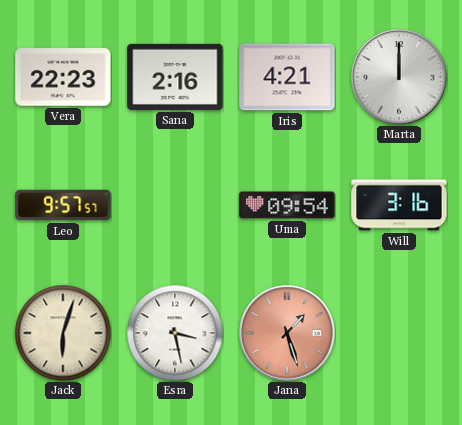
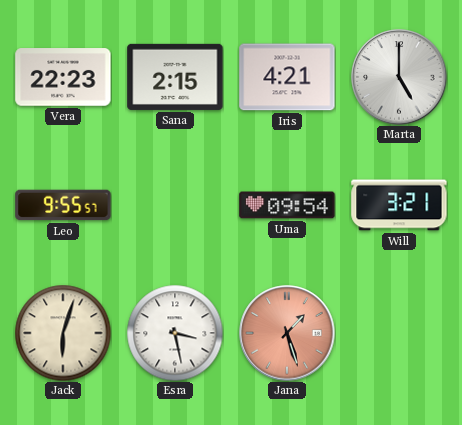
Sana: 2:16 -> 2:15
Marta: 12:00 -> 5:00
Leo: 9:57 -> 9:55
Will: 3:16 -> 3:21
